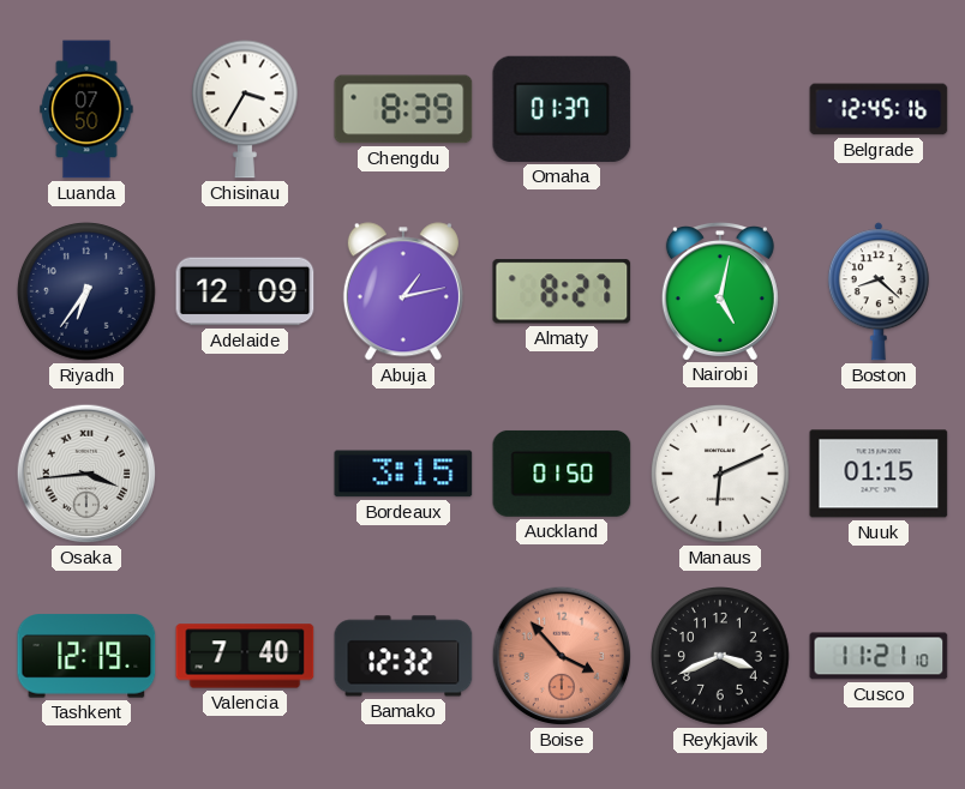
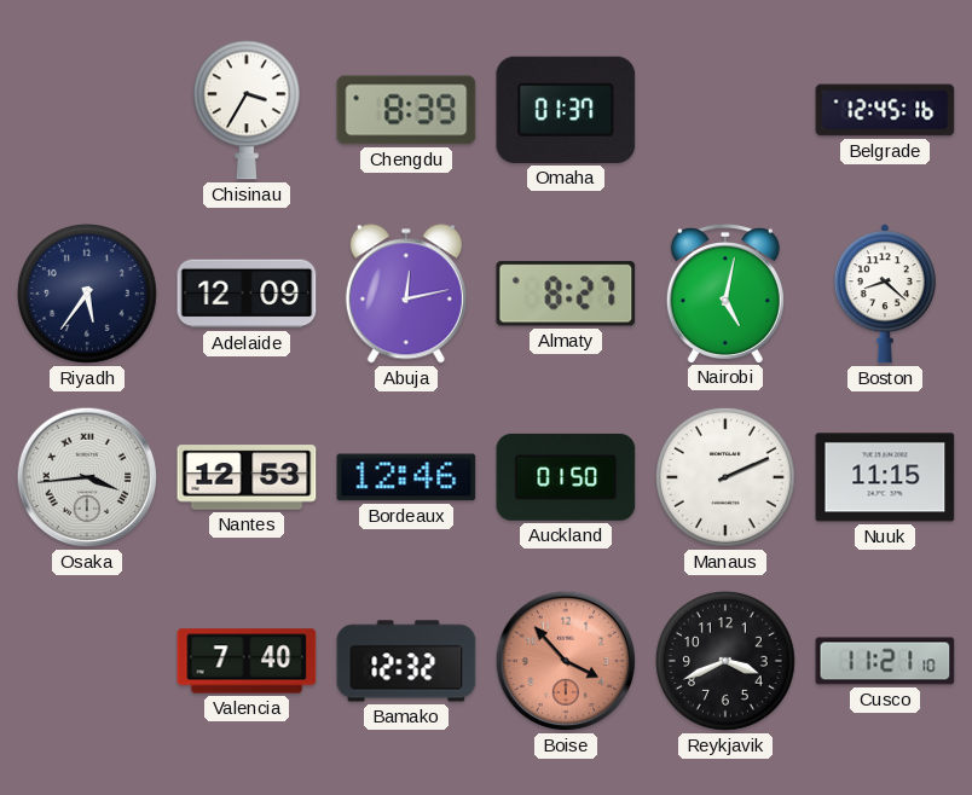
Luanda: 07:50 -> none
Riyadh: 6:36 -> 5:36
Abuja: 1:13 -> 12:13
Nantes: none -> 12:53
Bordeaux: 3:15 -> 12:46
Manaus: 6:11 -> 2:11
Nuuk: 01:15 -> 11:15
Tashkent: 12:19 -> none
